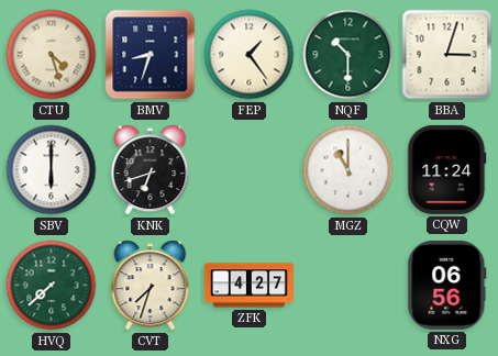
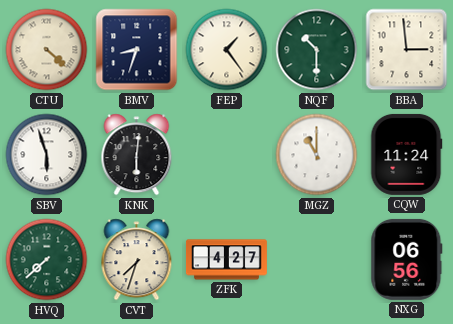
CTU: 4:27 -> 4:22
BBA: 3:03 -> 2:59
SBV: 6:00 -> 5:57
KNK: 6:42 -> 6:01
